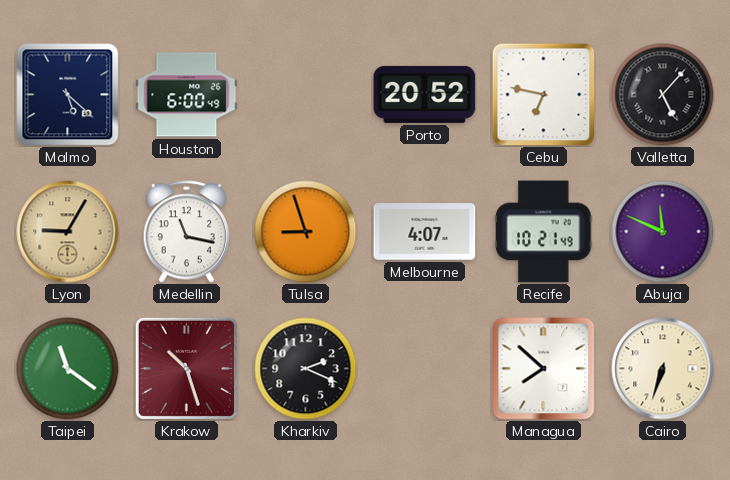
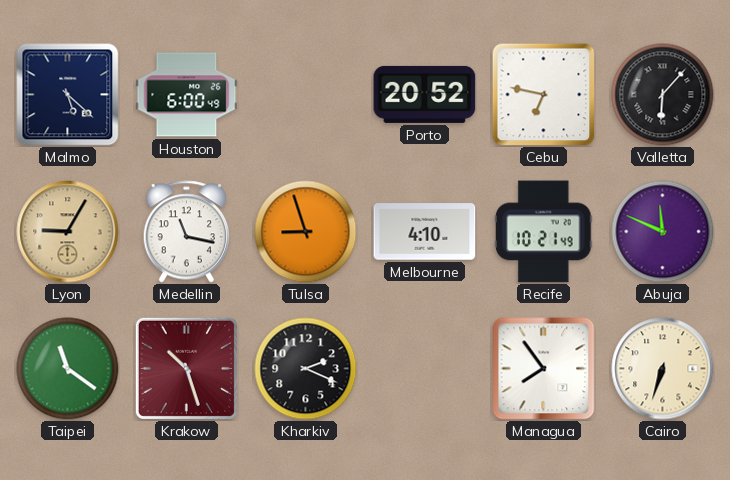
Valletta: 5:07 -> 6:07
Melbourne: 4:07 -> 4:10
Managua: 7:52 -> 7:54
